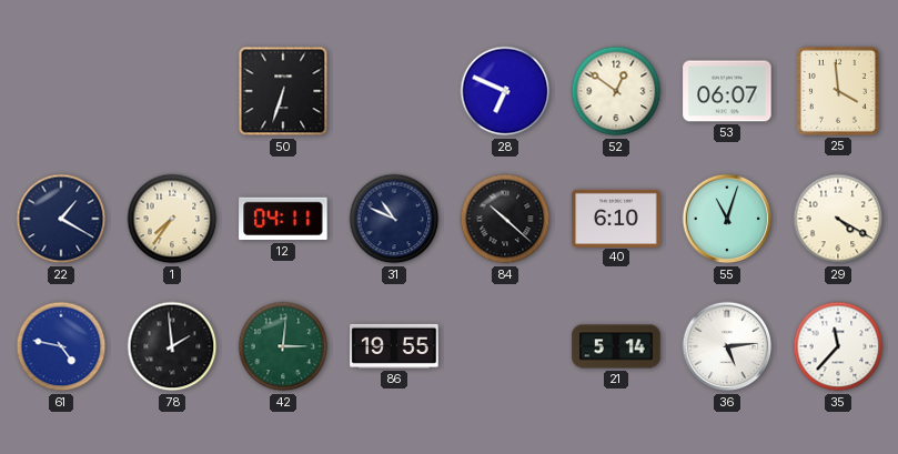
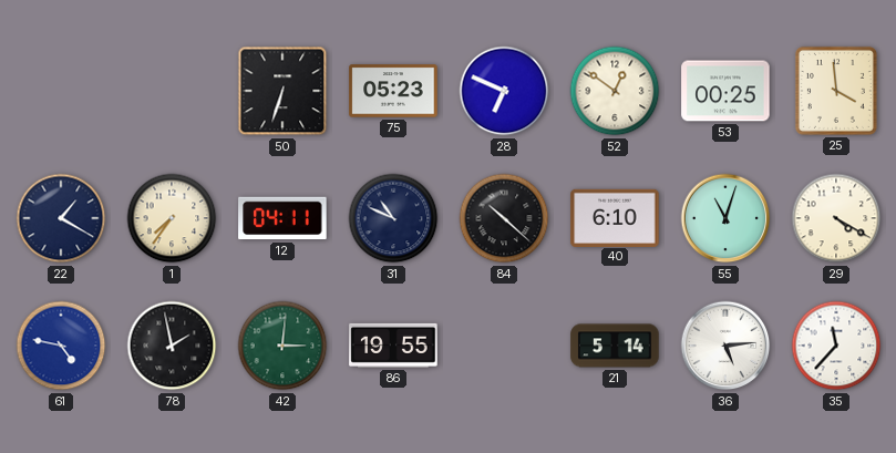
75: none -> 05:23
53: 06:07 -> 00:25
78: 1:59 -> 1:58
